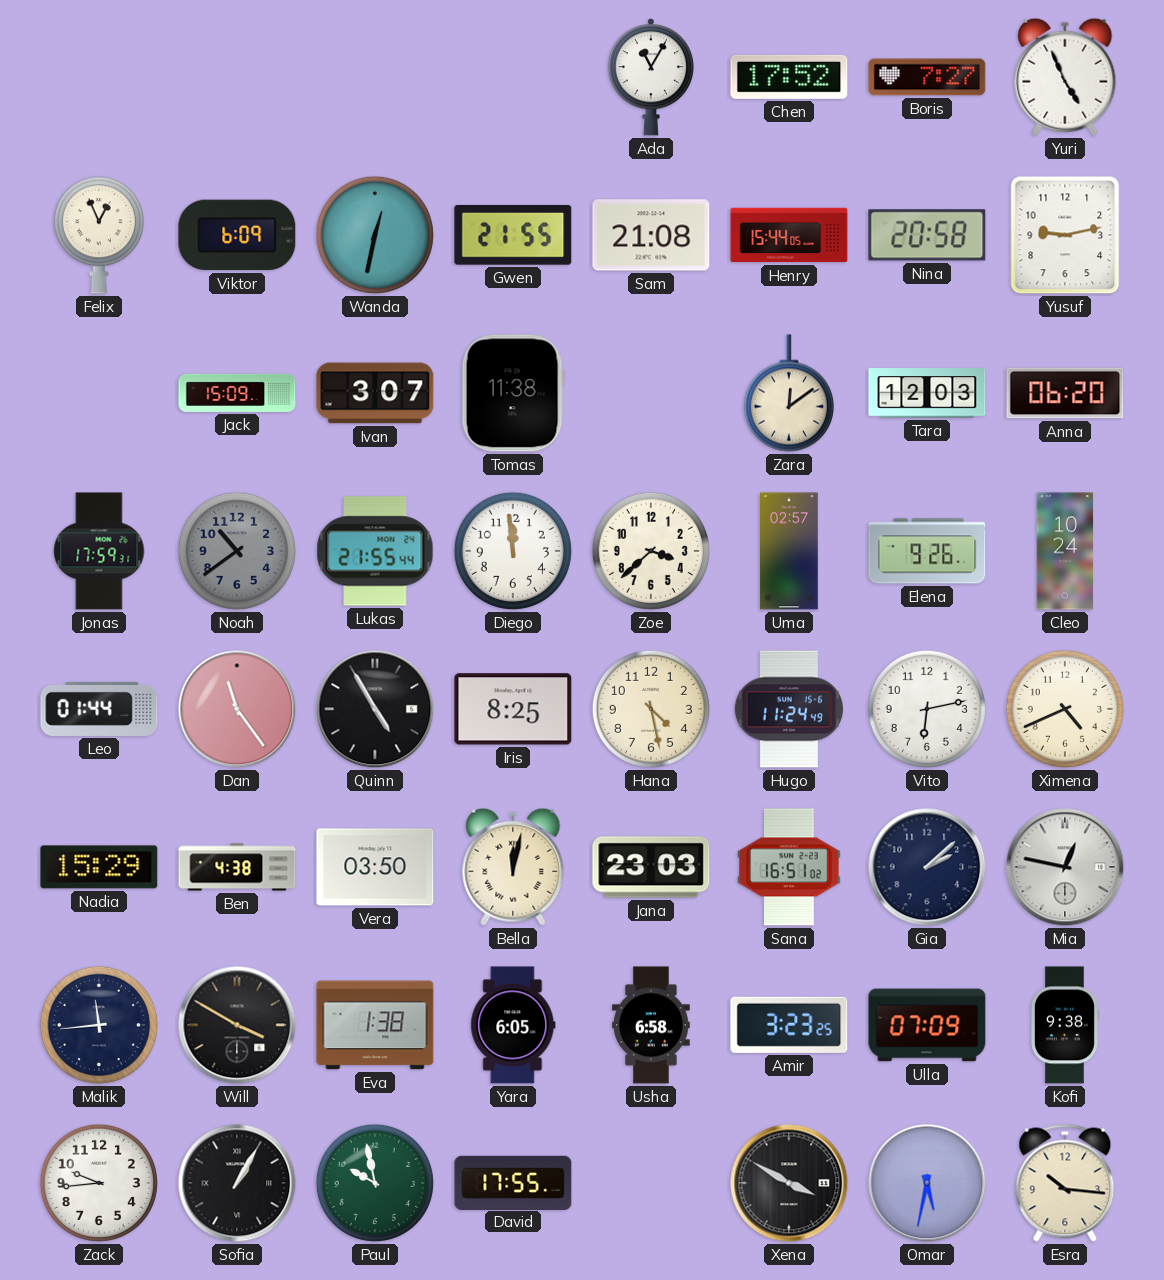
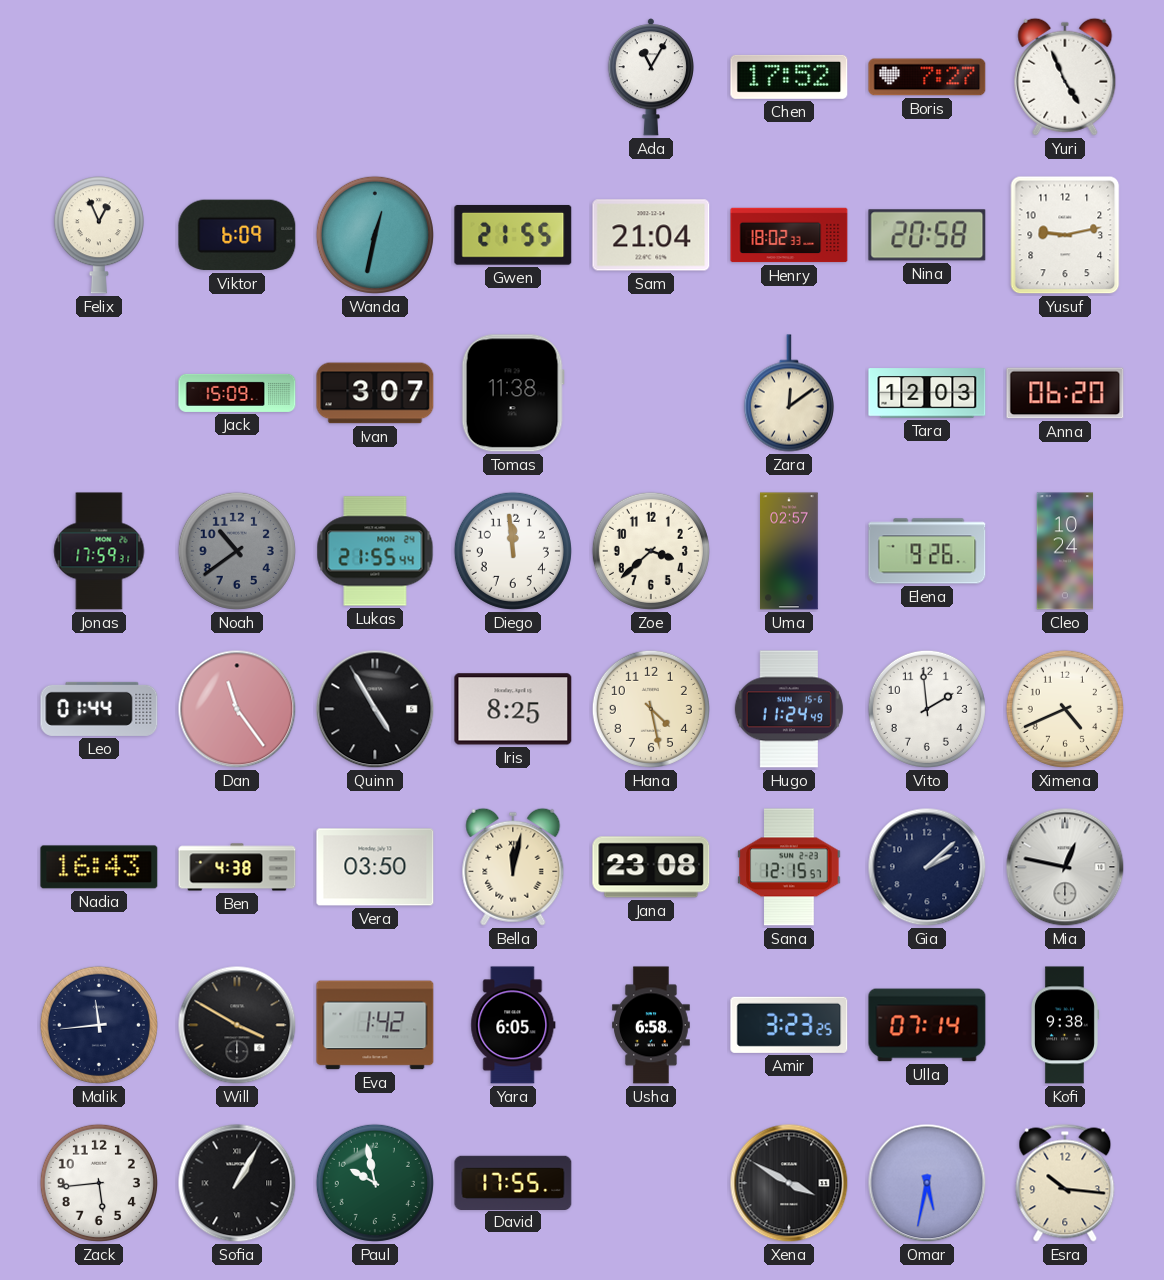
Sam: 21:08 -> 21:04
Henry: 15:44 -> 18:02
Vito: 6:13 -> 1:59
Nadia: 15:29 -> 16:43
Jana: 23:03 -> 23:08
Sana: 16:51 -> 12:15
Eva: 1:38 -> 1:42
Ulla: 07:09 -> 07:14
Zack: 9:44 -> 5:44
